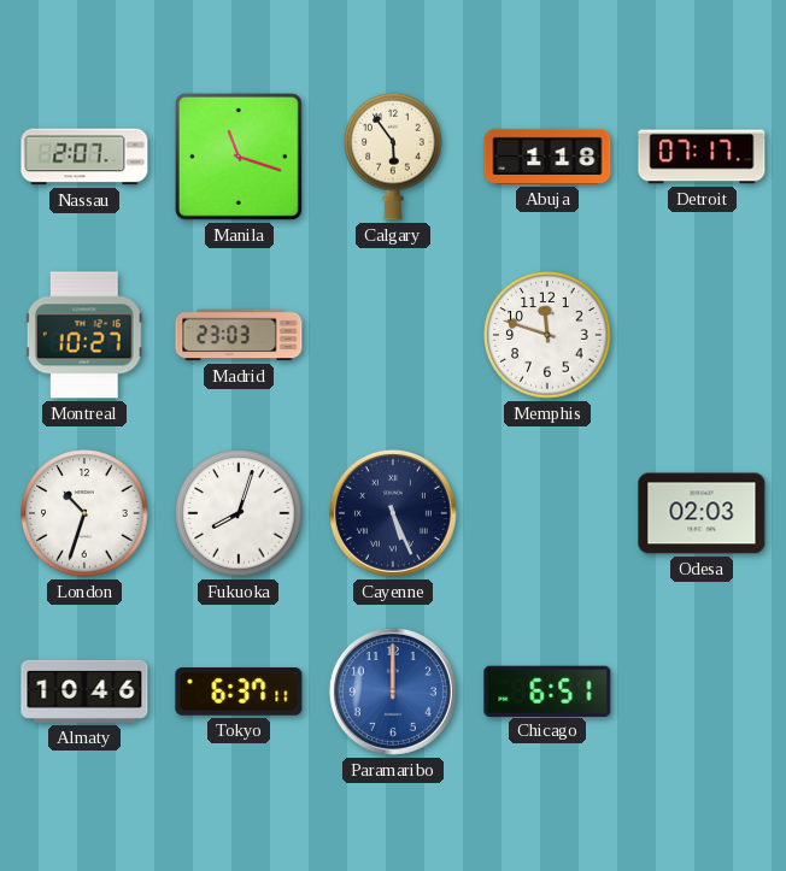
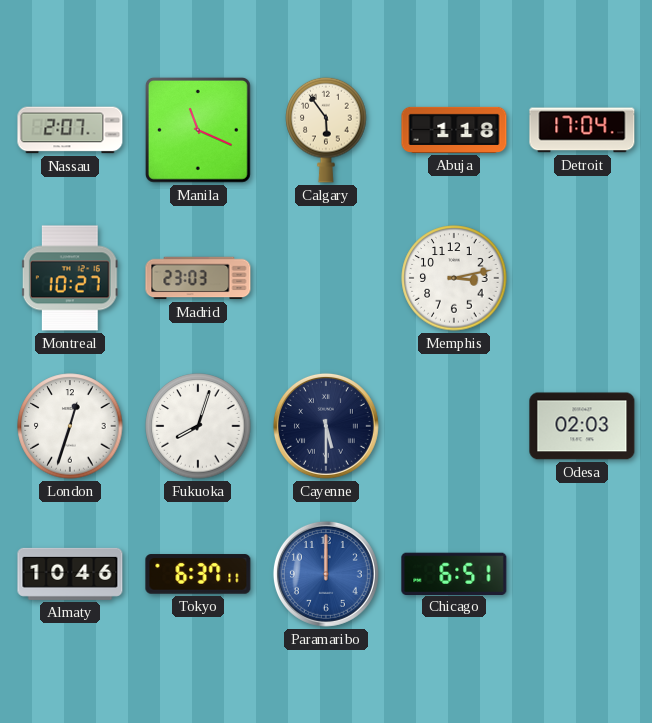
Manila: 11:18 -> 11:19
Detroit: 07:17 -> 17:04
Memphis: 11:48 -> 3:13
London: 10:33 -> 12:33
Cayenne: 5:26 -> 5:30
